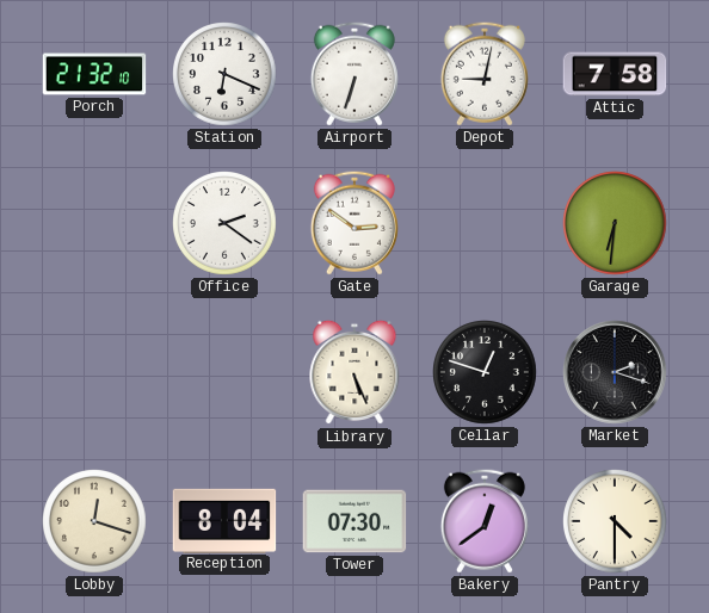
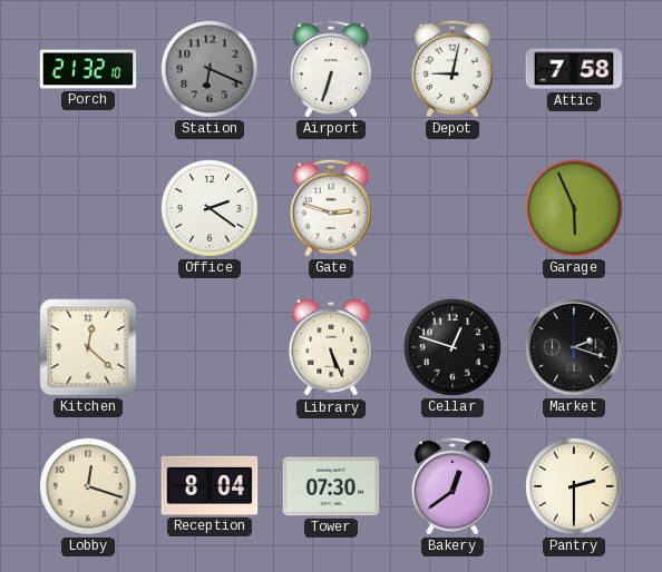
Station dial: white -> grey
Gate: 2:51 -> 2:48
Garage: 6:31 -> 5:56
Kitchen: none -> 12:22
Pantry: 4:30 -> 2:30
